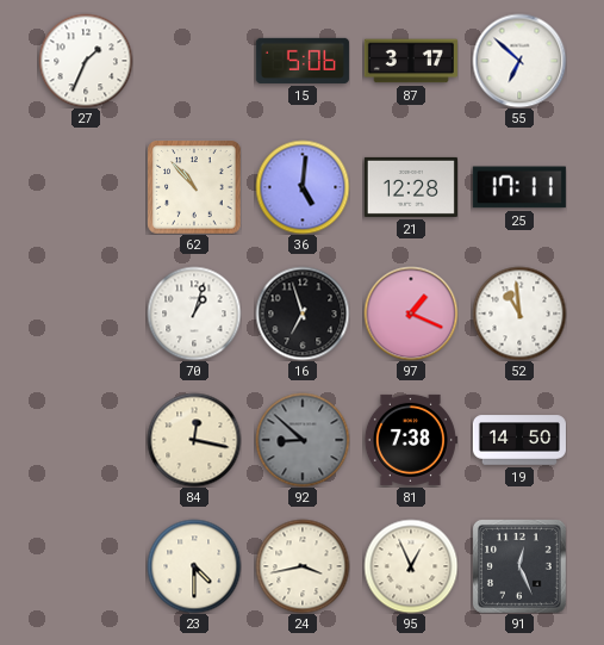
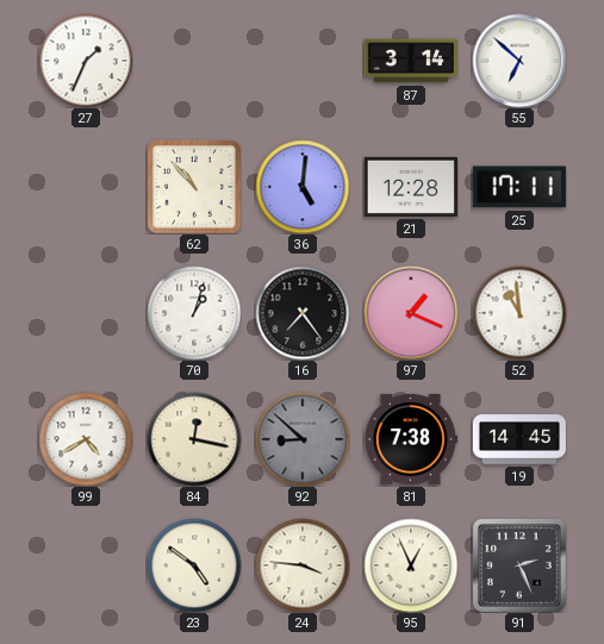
15: 5:06 -> none
87: 3:17 -> 3:14
16: 6:57 -> 7:24
99: none -> 4:40
19: 14:50 -> 14:45
23: 4:30 -> 4:51
24: 3:43 -> 3:46
91: 12:26 -> 2:26
